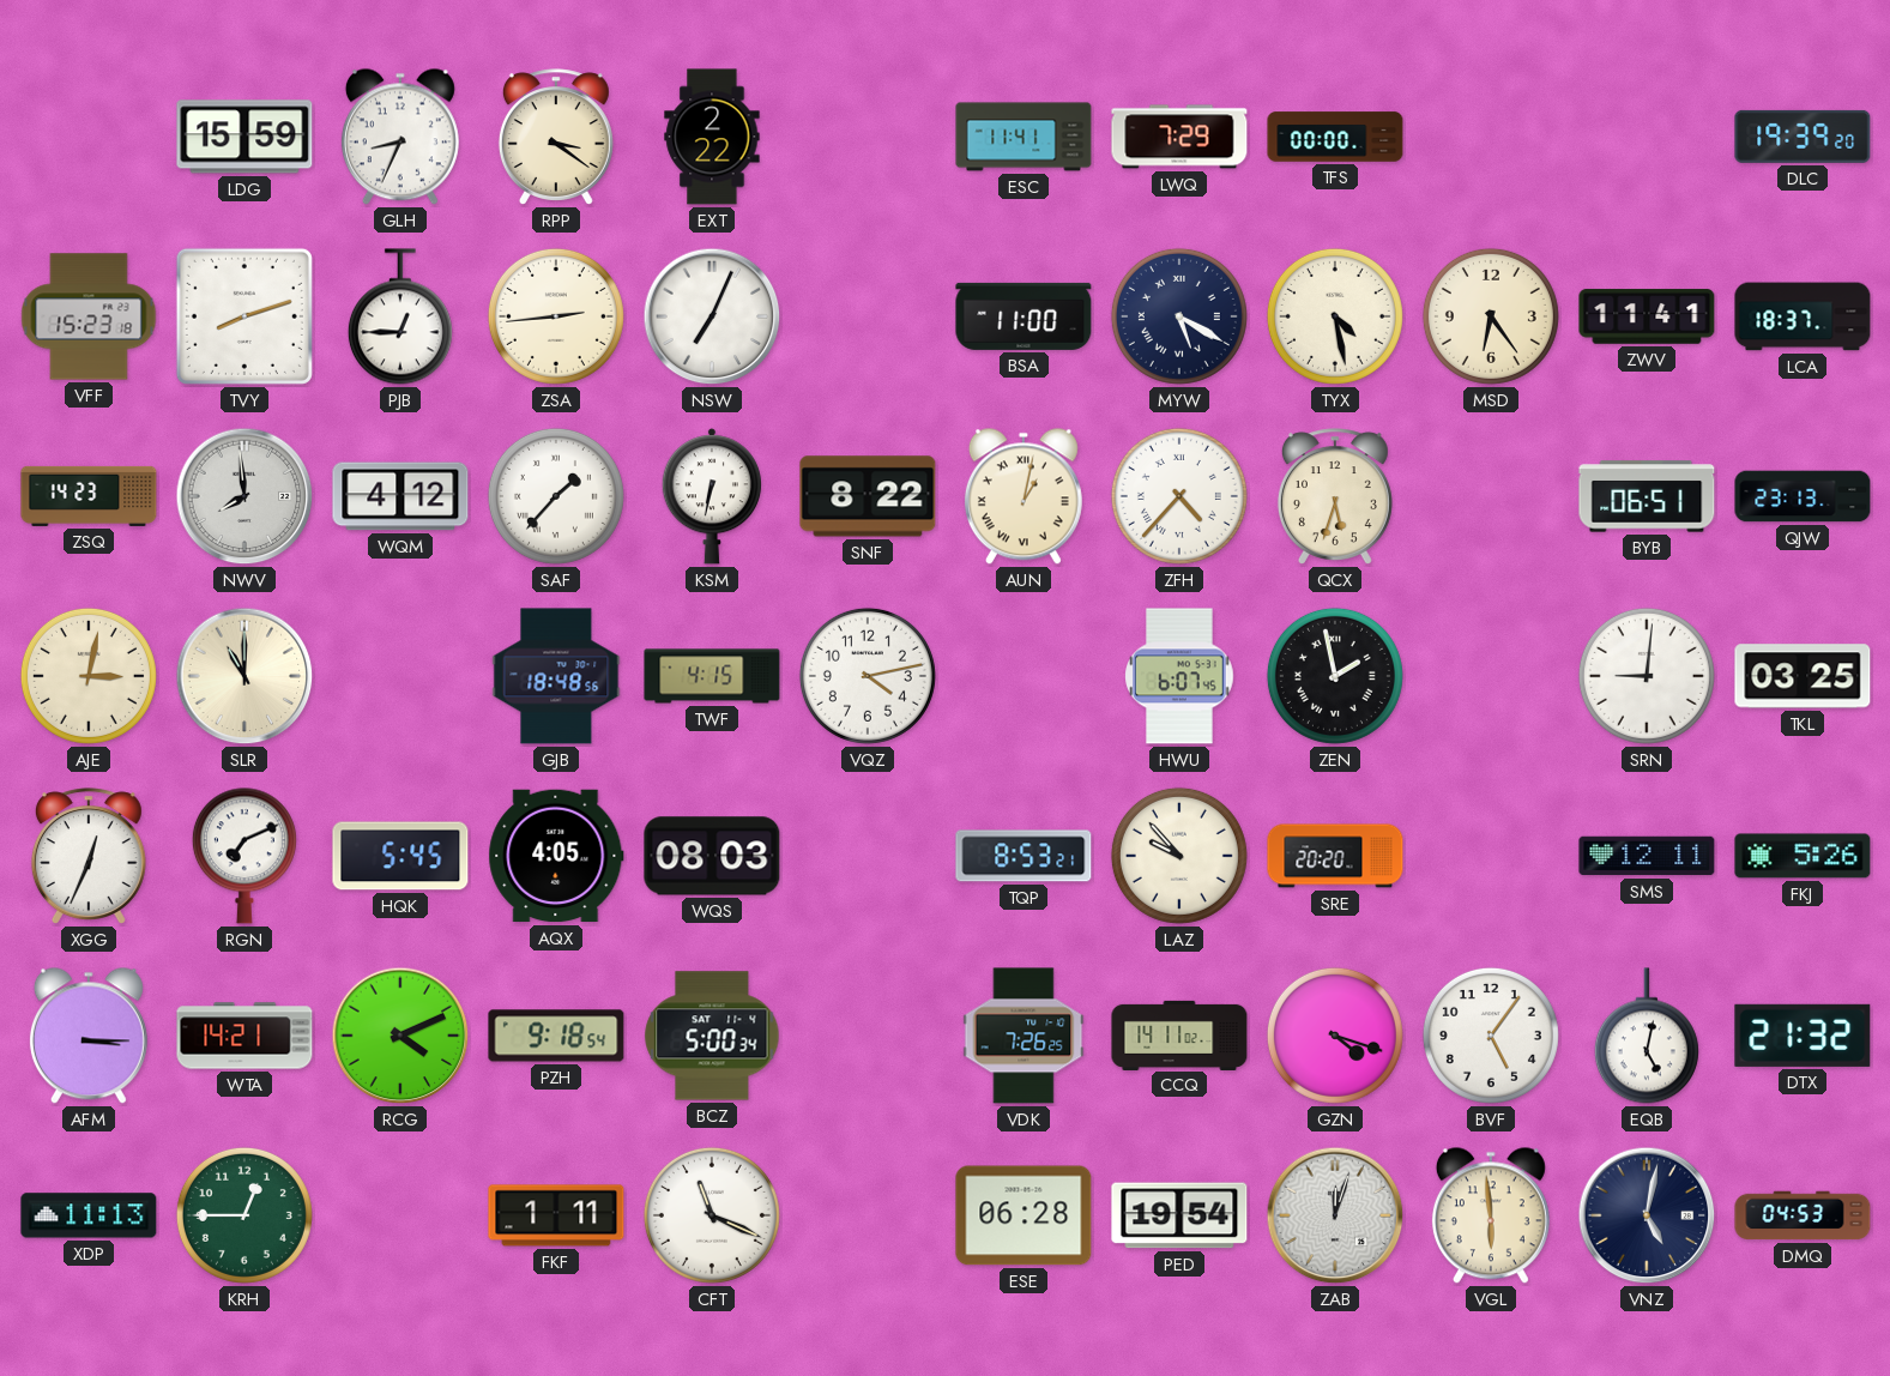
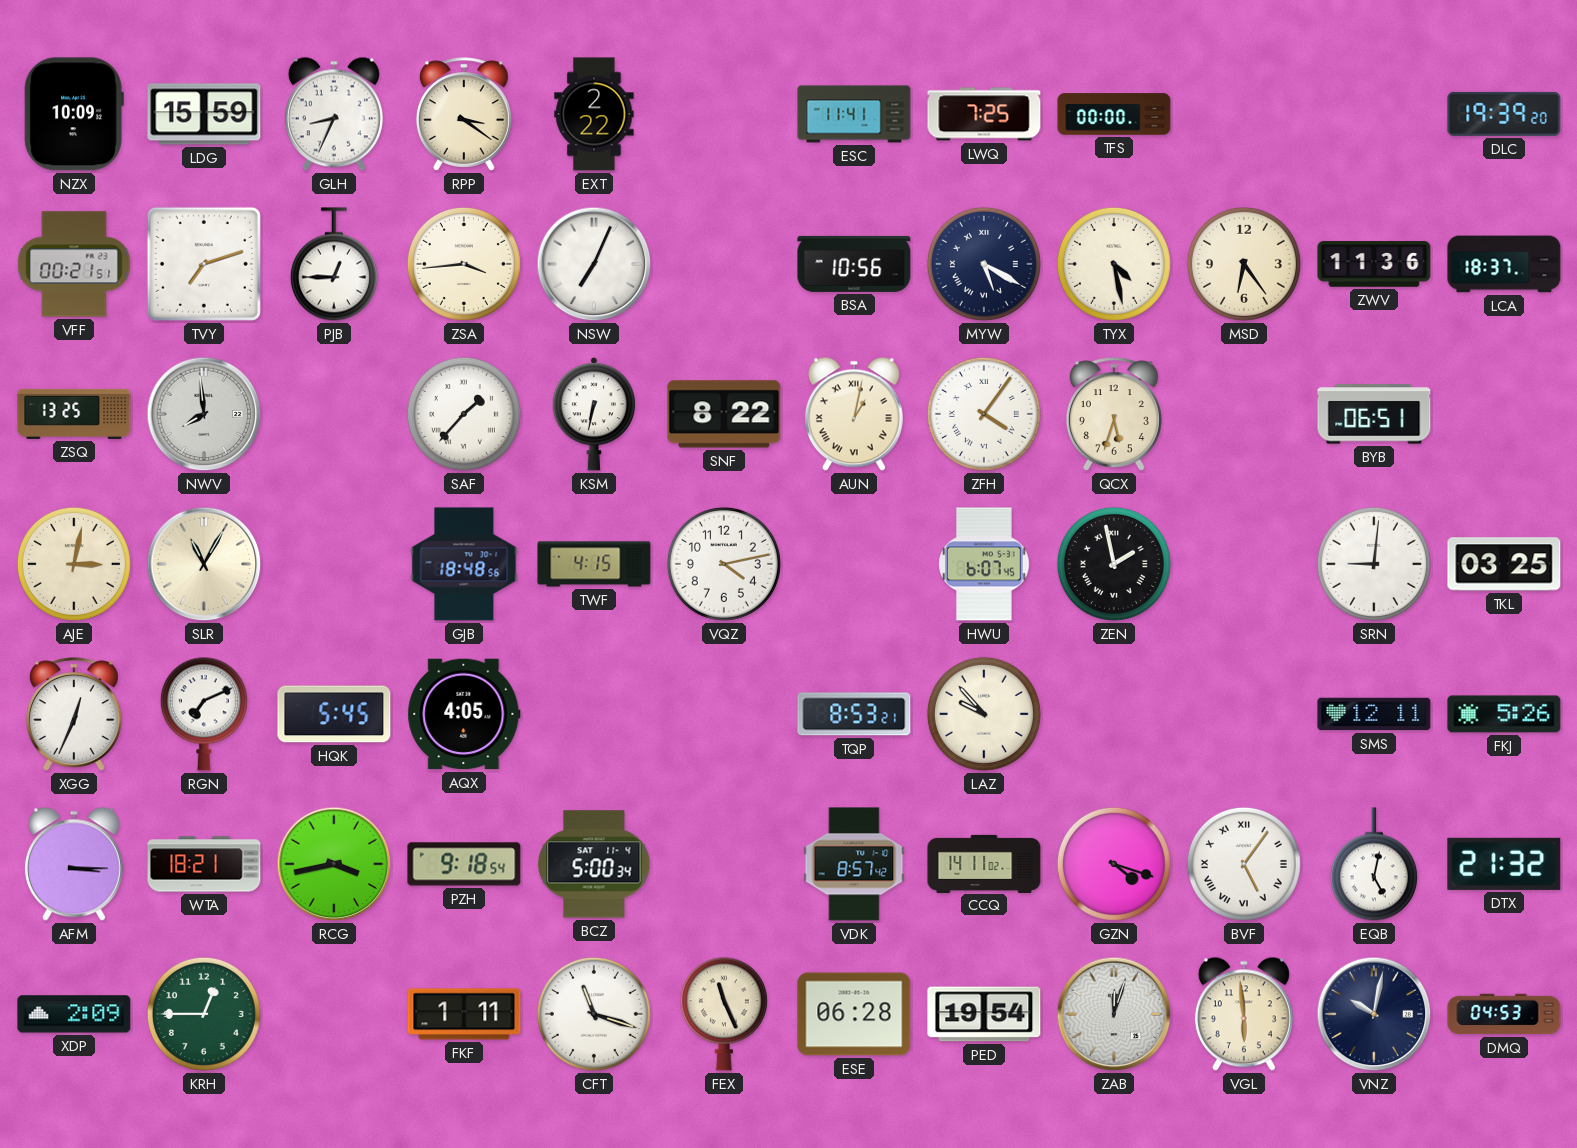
NZX: none -> 10:09
LWQ: 7:29 -> 7:25
VFF: 15:23 -> 00:21
TVY: 8:12 -> 7:12
ZSA: 2:44 -> 3:44
BSA: 11:00 -> 10:56
ZWV: 11:41 -> 11:36
ZSQ: 14:23 -> 13:25
WQM: 4:12 -> none
ZFH: 4:37 -> 4:06
QJW: 23:13 -> none
SLR: 11:00 -> 11:05
WQS: 08:03 -> none
SRE: 20:20 -> none
WTA: 14:21 -> 18:21
RCG: 4:11 -> 3:43
VDK: 7:26 -> 8:57
BVF numerals: Arabic -> Roman
XDP: 11:13 -> 2:09
CFT: 11:19 -> 11:18
FEX: none -> 11:26
VNZ: 5:02 -> 10:02
